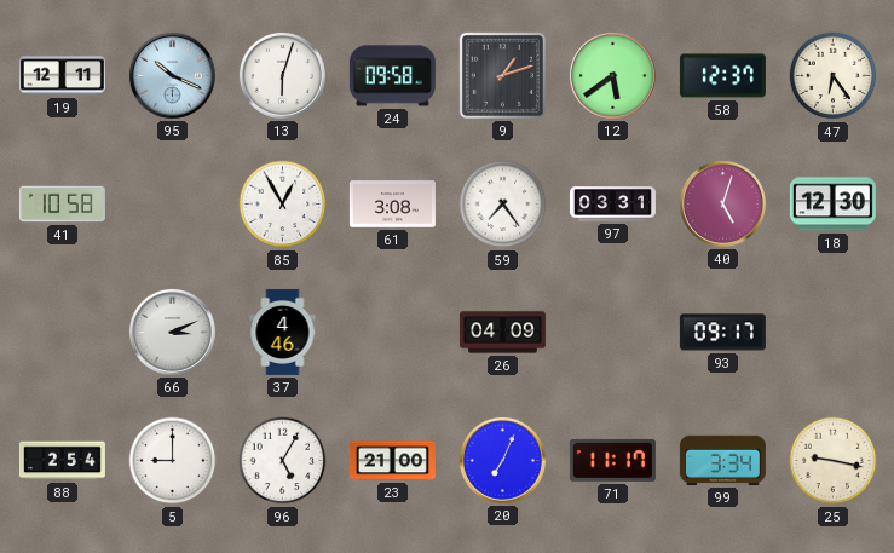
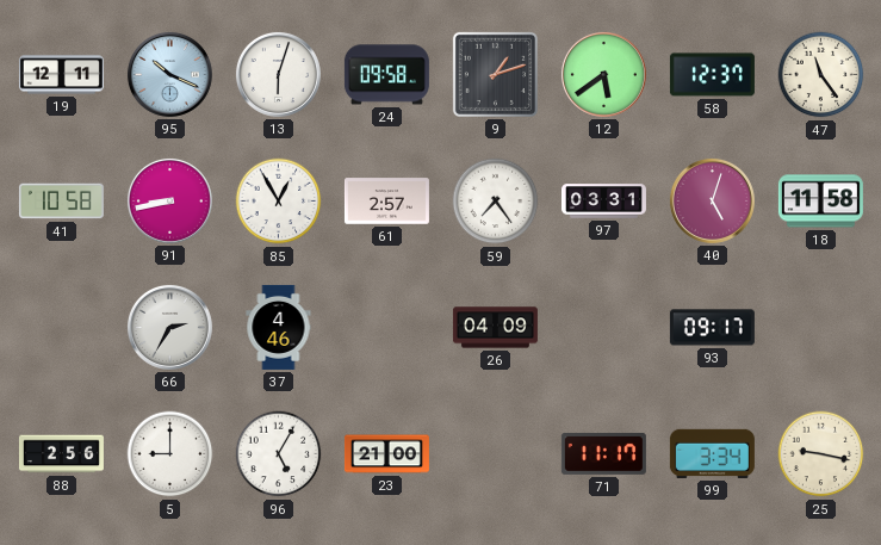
47: 6:24 -> 11:24
91: none -> 8:43
61: 3:08 -> 2:57
18: 12:30 -> 11:58
66: 3:11 -> 2:35
88: 2:54 -> 2:56
20: 7:04 -> none
